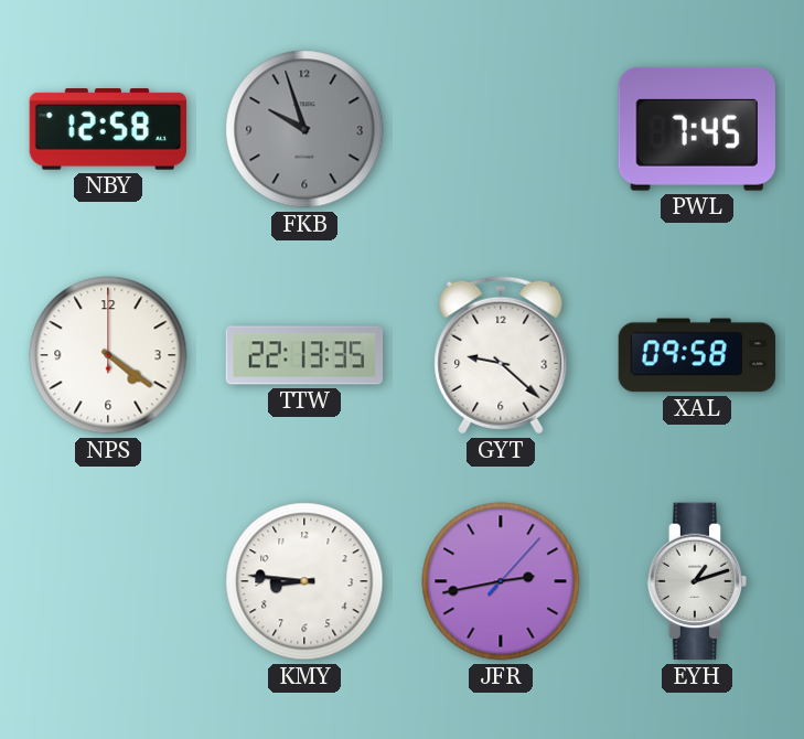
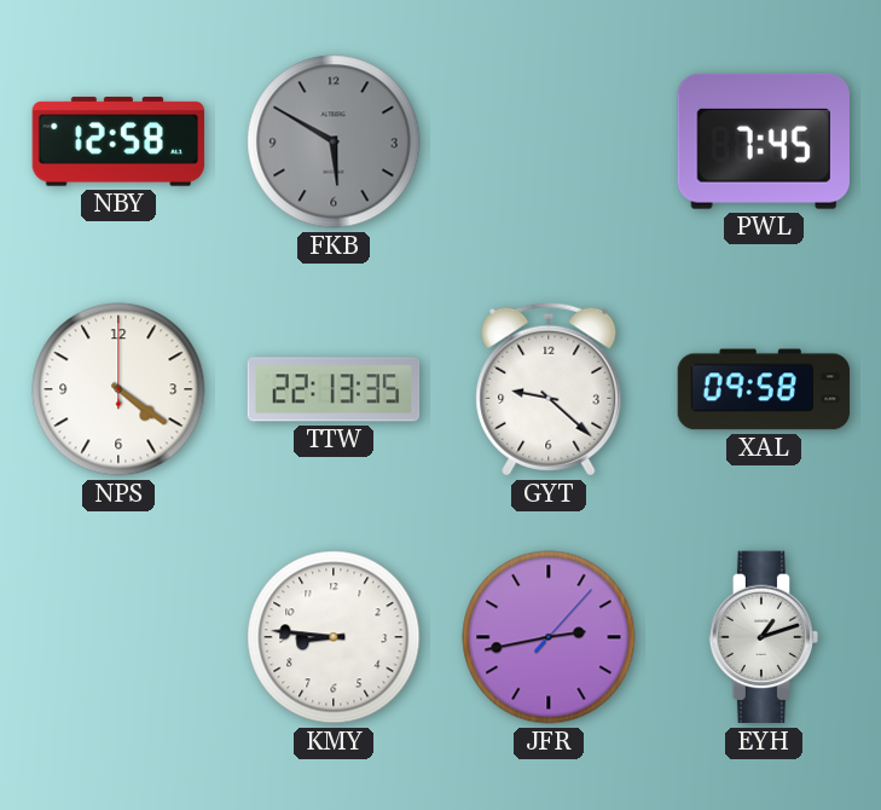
FKB: 9:57 -> 5:50
